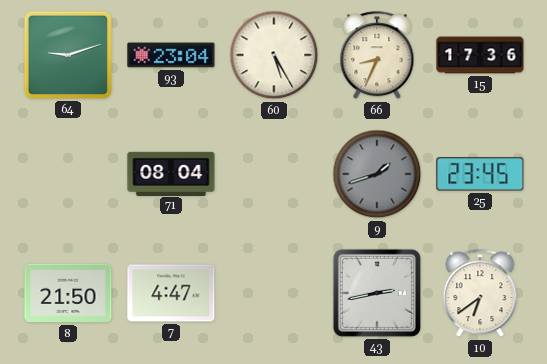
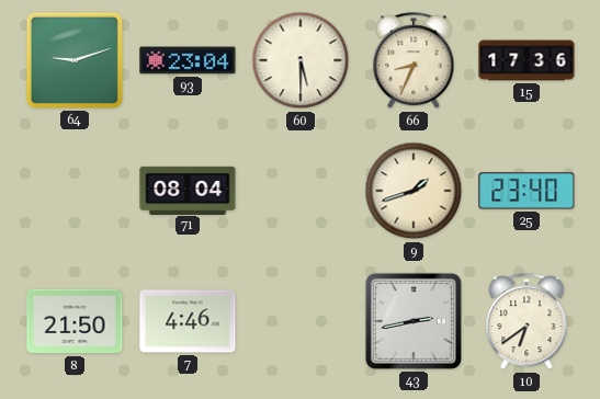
60: 5:25 -> 5:30
9 dial: grey -> cream
25: 23:45 -> 23:40
7: 4:47 -> 4:46
